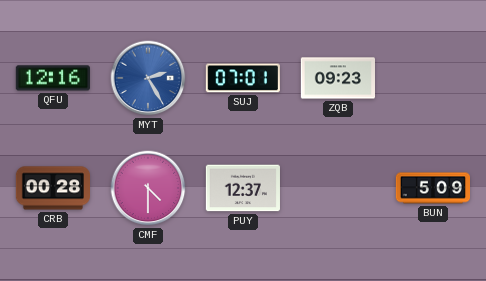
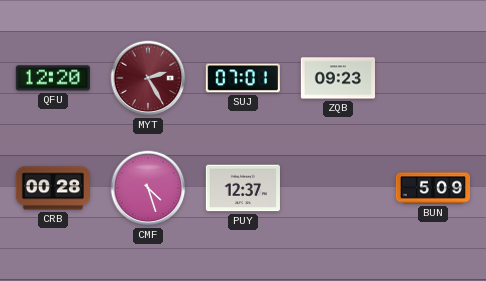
QFU: 12:16 -> 12:20
MYT dial: blue -> burgundy
CMF: 4:30 -> 4:27
